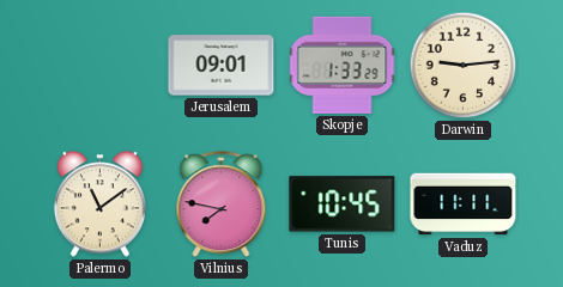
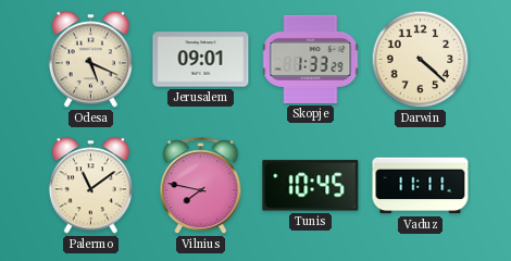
Odesa: none -> 5:19
Darwin: 9:14 -> 4:22
